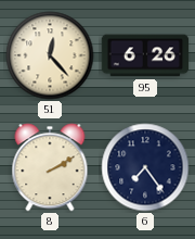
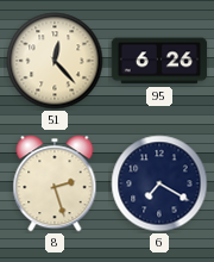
8: 2:10 -> 2:27
6: 7:24 -> 7:20
